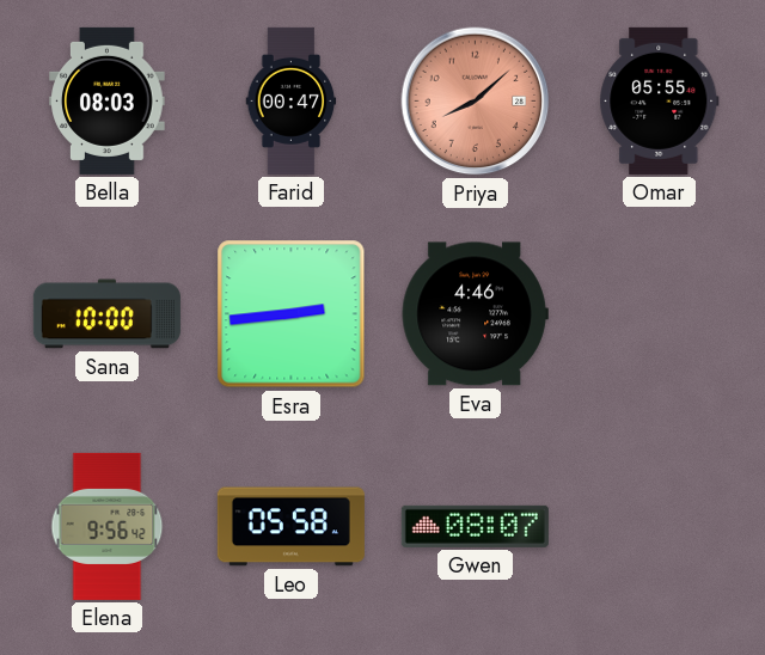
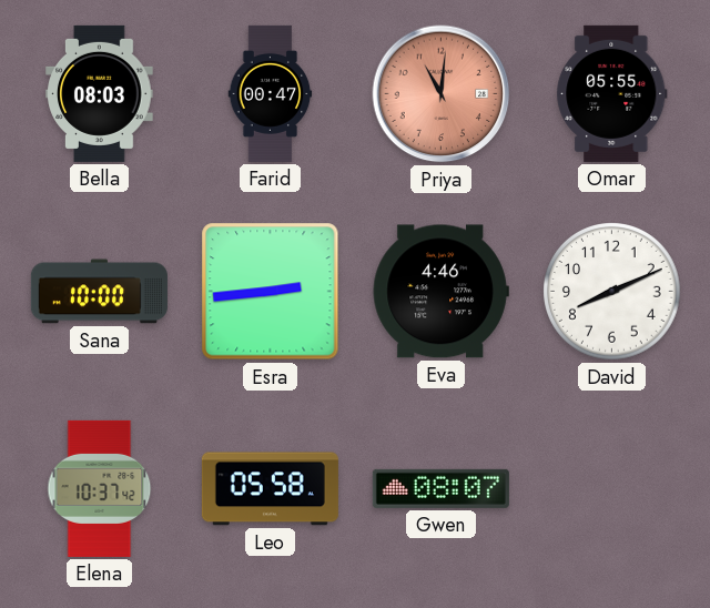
Priya: 8:08 -> 11:01
David: none -> 8:11
Elena: 9:56 -> 10:37
